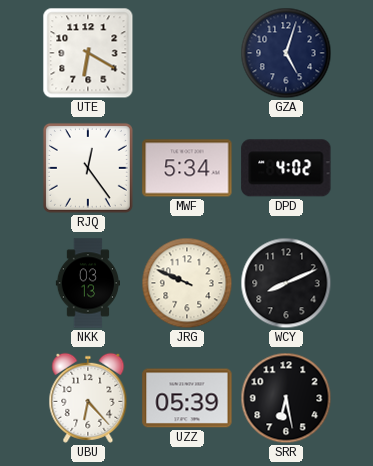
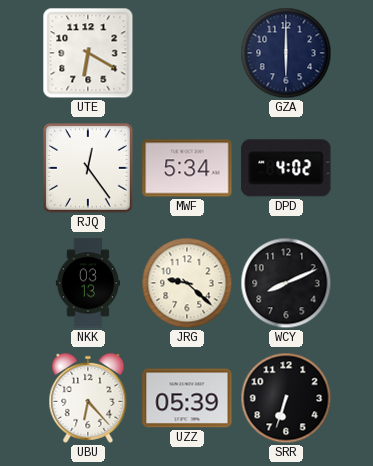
GZA: 5:03 -> 6:00
JRG: 9:49 -> 9:22
SRR: 6:28 -> 6:33
